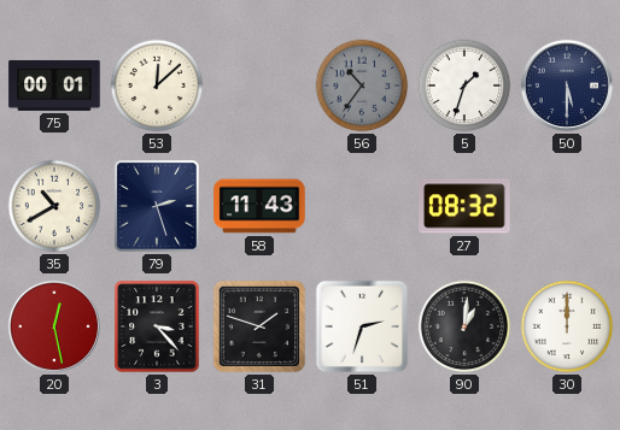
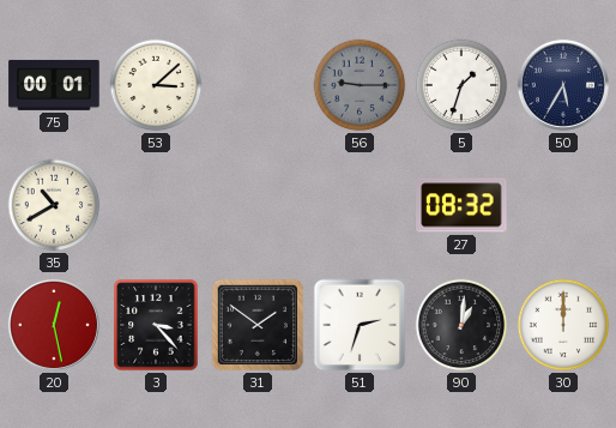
53: 12:08 -> 3:08
56: 10:36 -> 9:15
50: 5:30 -> 5:35
79: 2:27 -> none
58: 11:43 -> none
31: 1:48 -> 1:51
